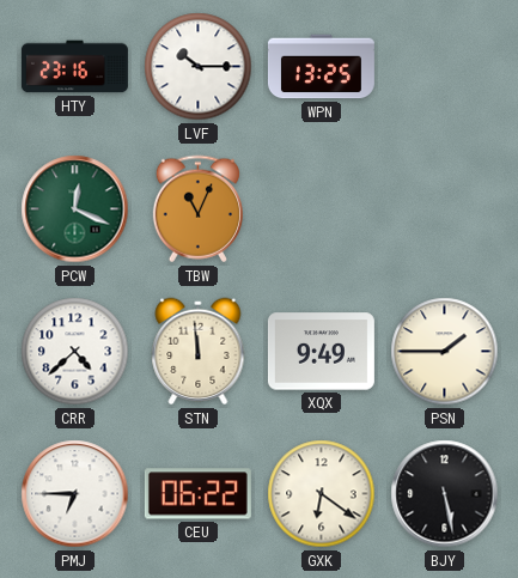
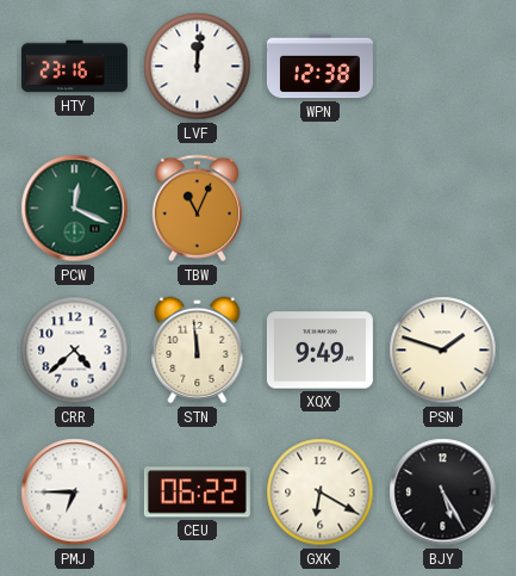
LVF: 10:15 -> 12:01
WPN: 13:25 -> 12:38
PSN: 1:45 -> 1:48
GXK: 6:21 -> 6:20
BJY: 5:28 -> 5:25
